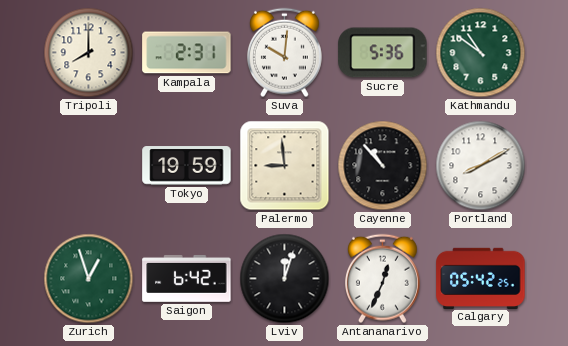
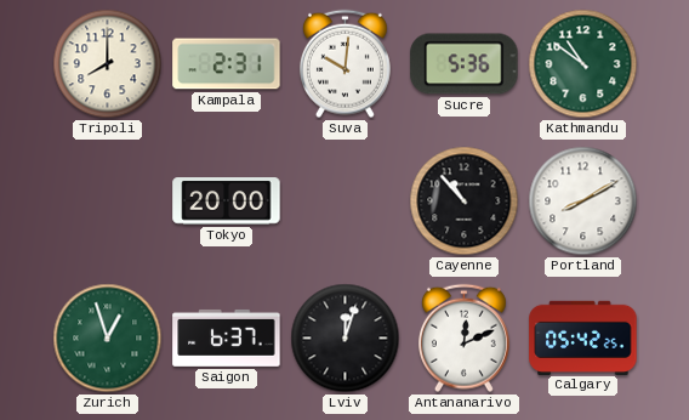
Tokyo: 19:59 -> 20:00
Palermo: 8:59 -> none
Saigon: 6:42 -> 6:37
Antananarivo: 12:34 -> 12:11
